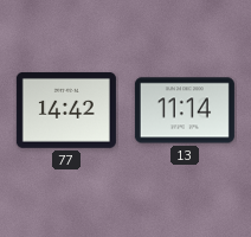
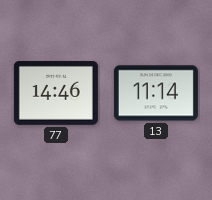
77: 14:42 -> 14:46
